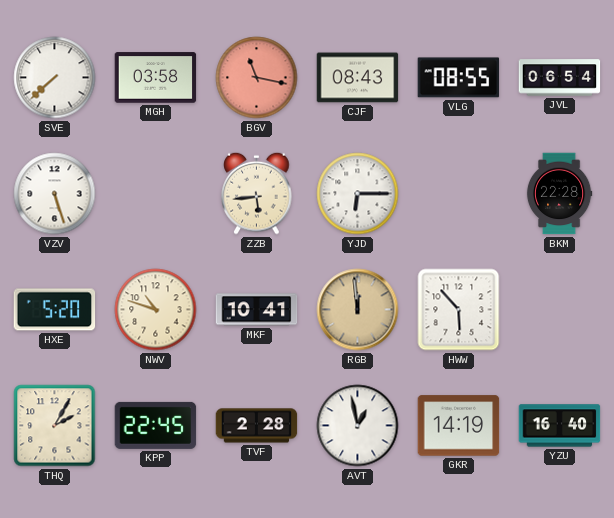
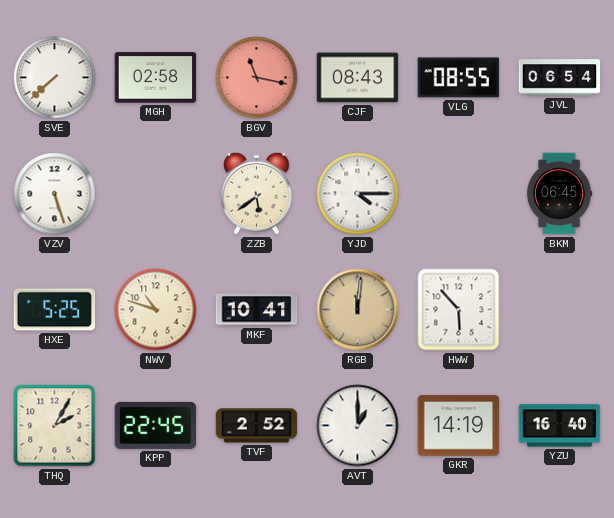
MGH: 03:58 -> 02:58
ZZB: 5:44 -> 5:39
YJD: 6:15 -> 4:15
BKM: 22:28 -> 06:45
HXE: 5:20 -> 5:25
RGB: 11:59 -> 12:01
TVF: 2:28 -> 2:52
AVT: 12:58 -> 1:00
